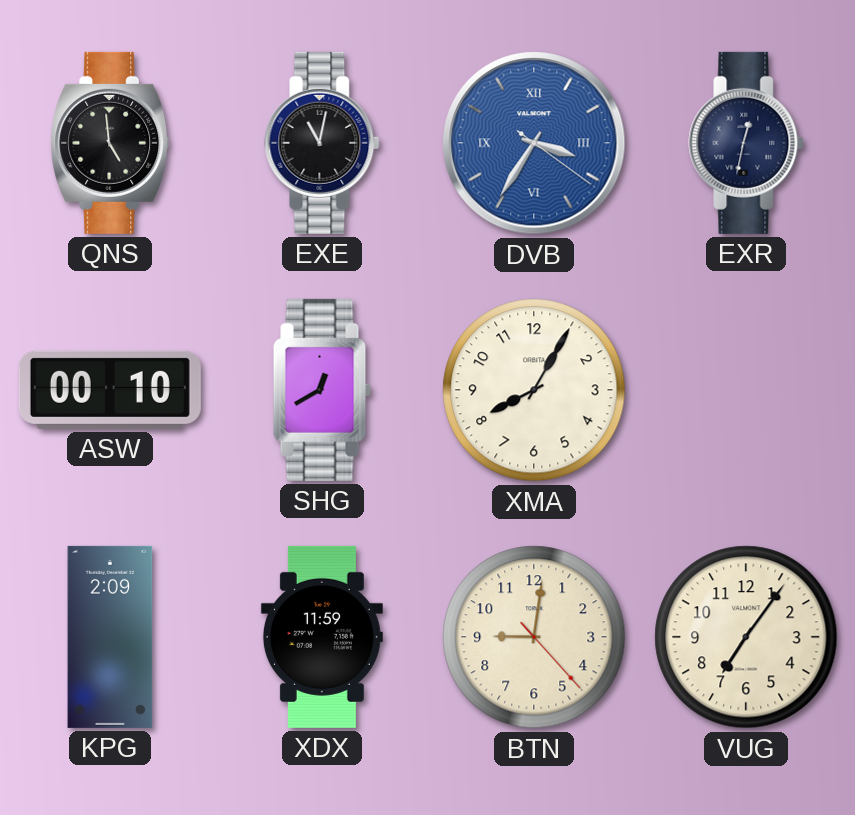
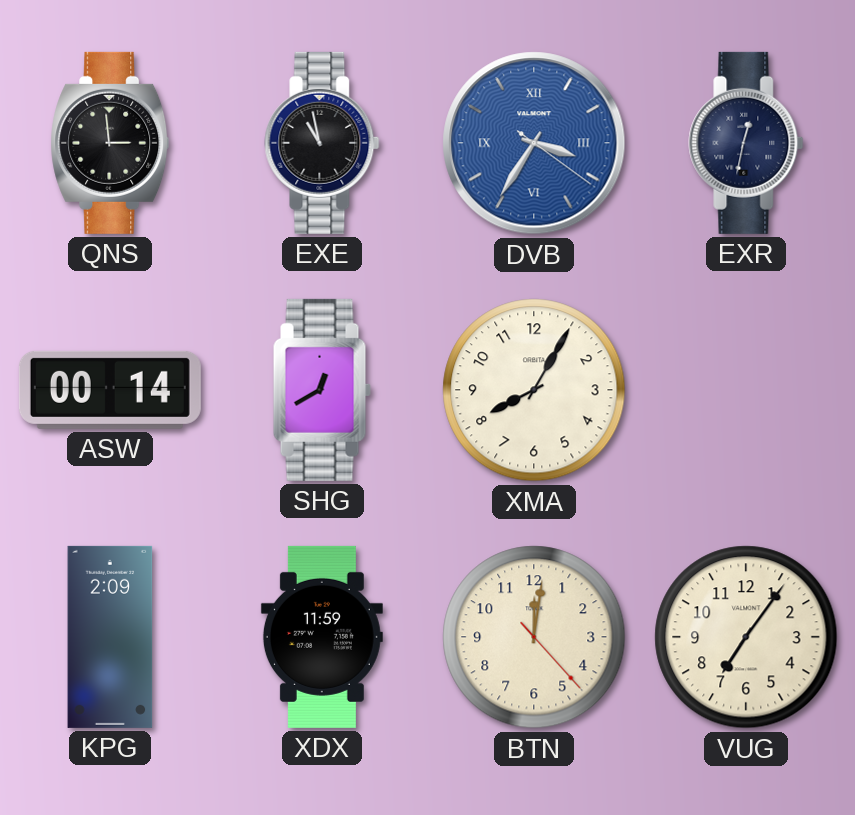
QNS: 4:59 -> 2:59
EXE: 11:02 -> 10:58
ASW: 00:10 -> 00:14
BTN: 9:01 -> 12:01
